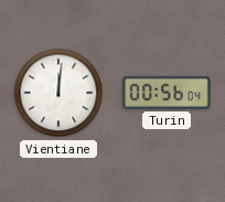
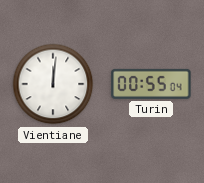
Turin: 00:56 -> 00:55
